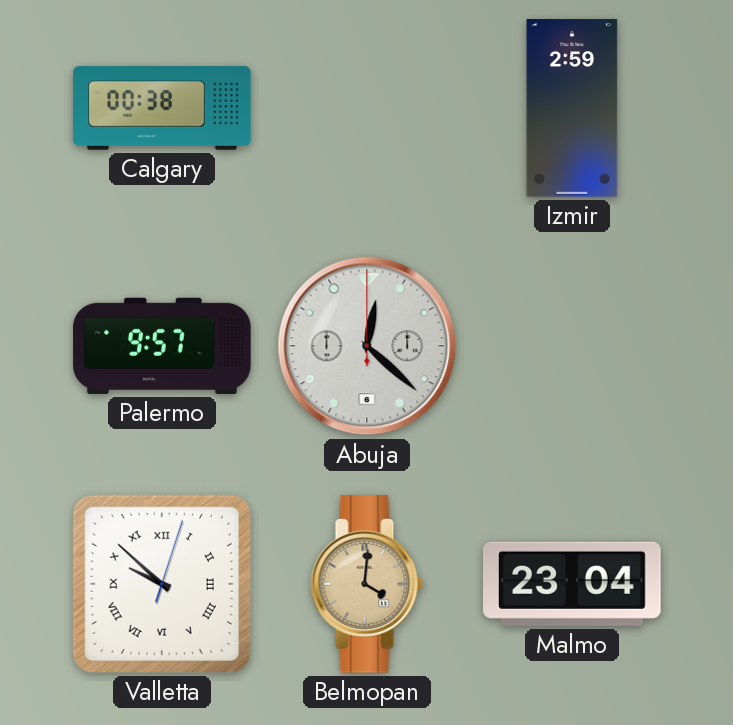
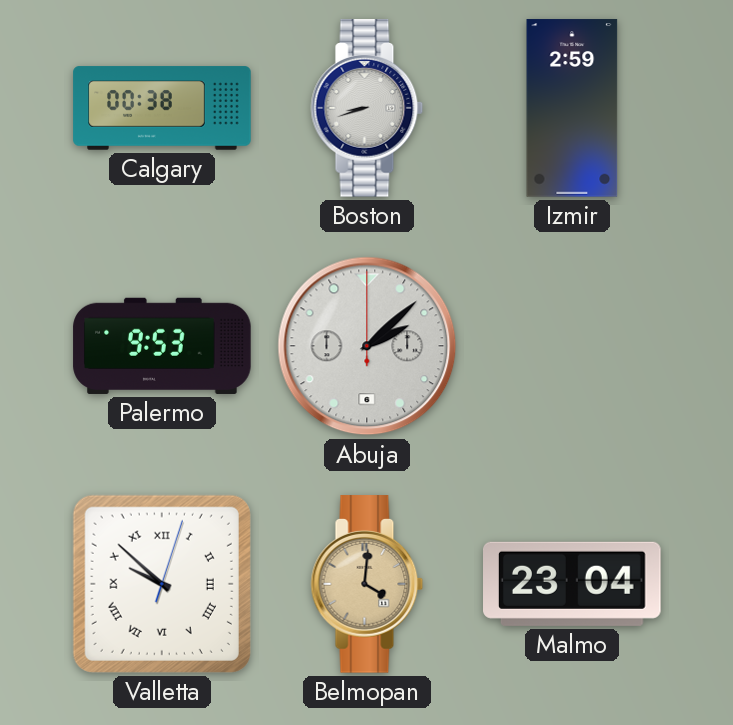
Boston: none -> 8:42
Palermo: 9:57 -> 9:53
Abuja: 12:22 -> 2:08
